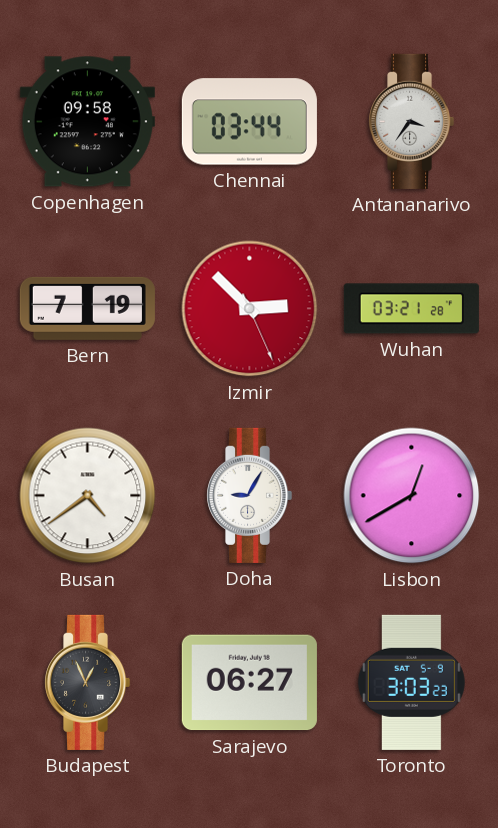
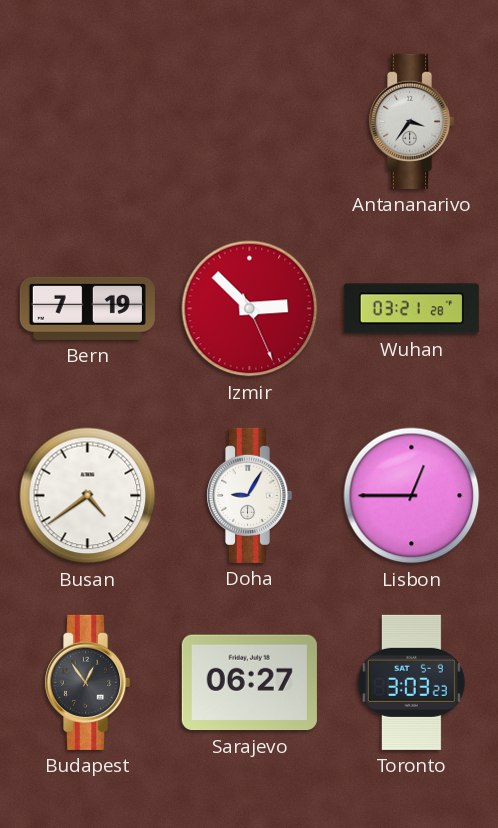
Copenhagen: 09:58 -> none
Chennai: 03:44 -> none
Lisbon: 12:40 -> 12:45
Budapest: 12:56 -> 12:54
